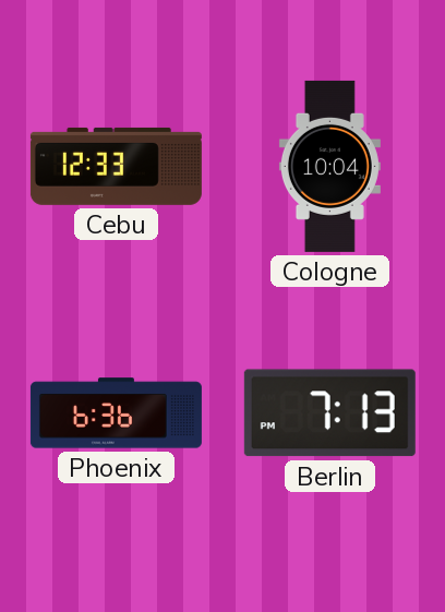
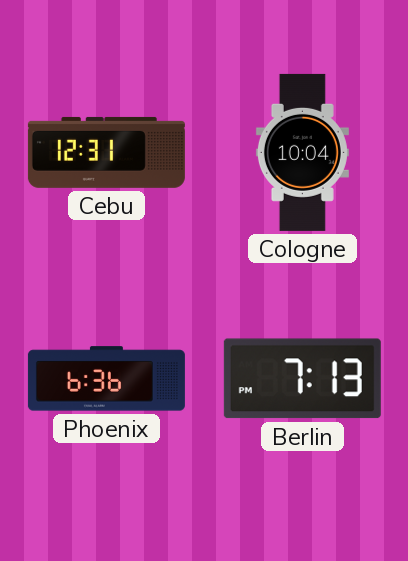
Cebu: 12:33 -> 12:31
